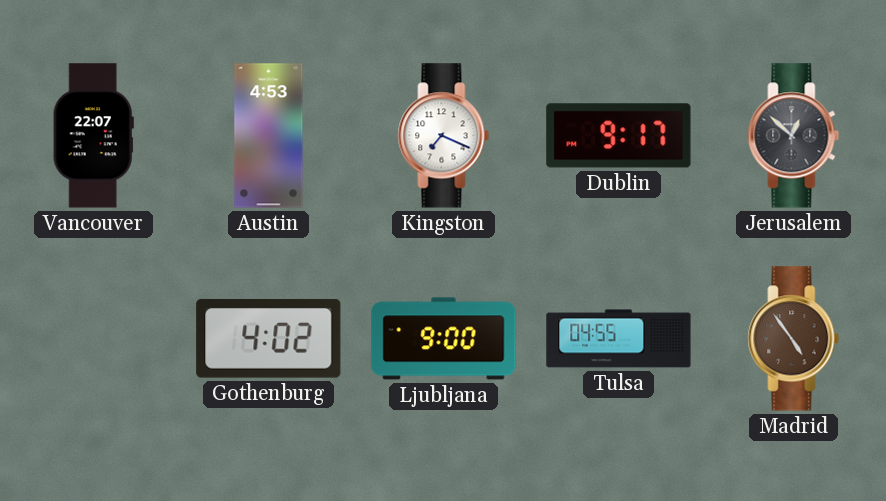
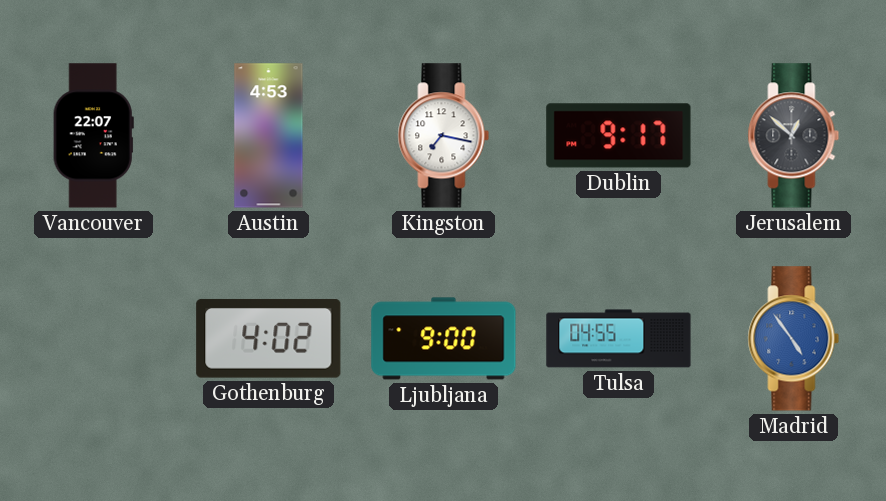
Kingston: 7:19 -> 7:17
Madrid dial: brown -> blue
